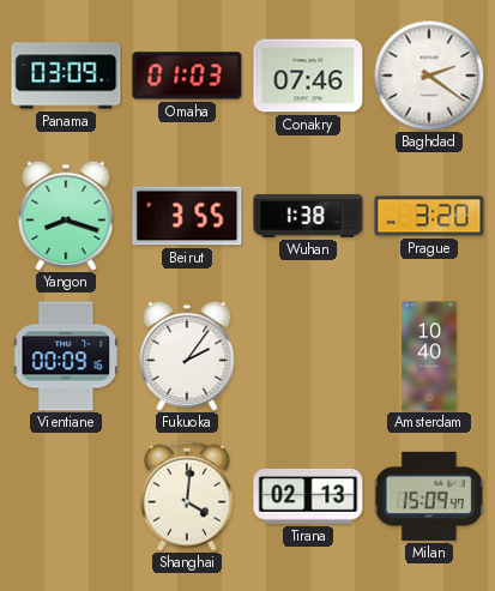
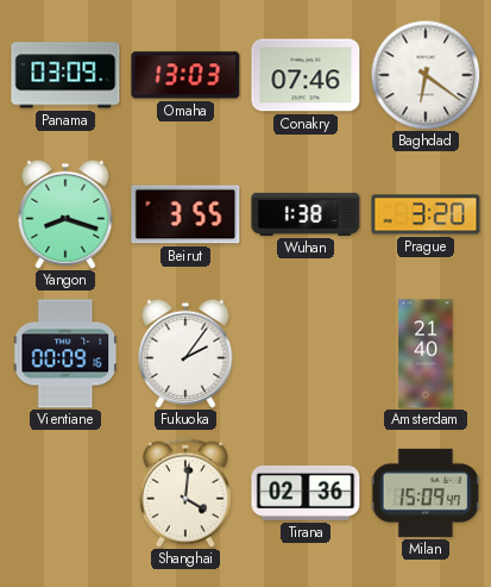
Omaha: 01:03 -> 13:03
Baghdad: 2:21 -> 6:21
Amsterdam: 10:40 -> 21:40
Tirana: 02:13 -> 02:36
